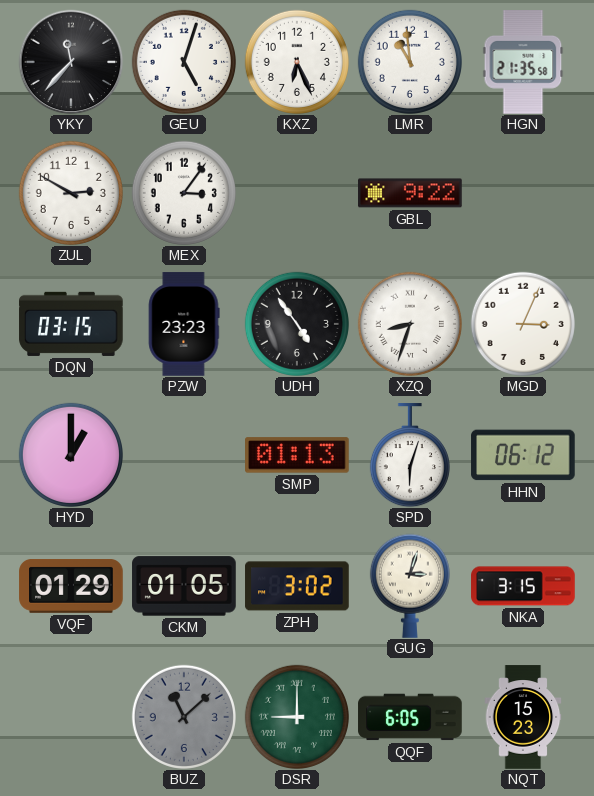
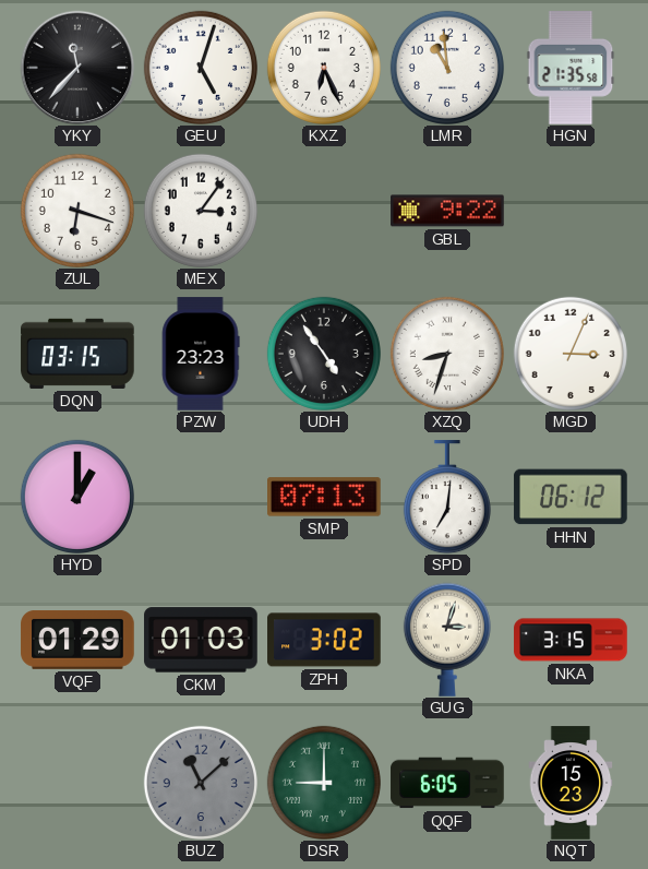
ZUL: 2:50 -> 6:18
SMP: 01:13 -> 07:13
SPD: 6:03 -> 7:01
CKM: 01:05 -> 01:03
